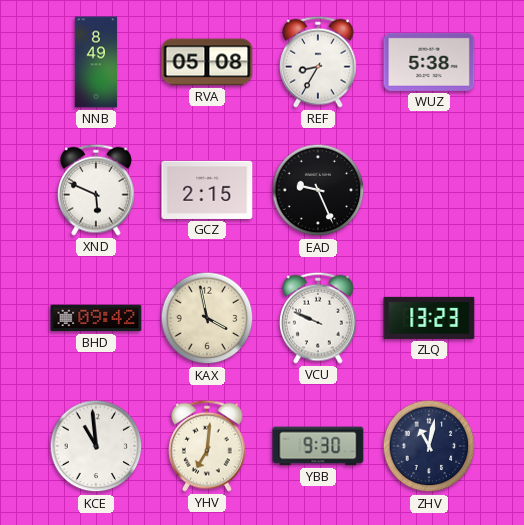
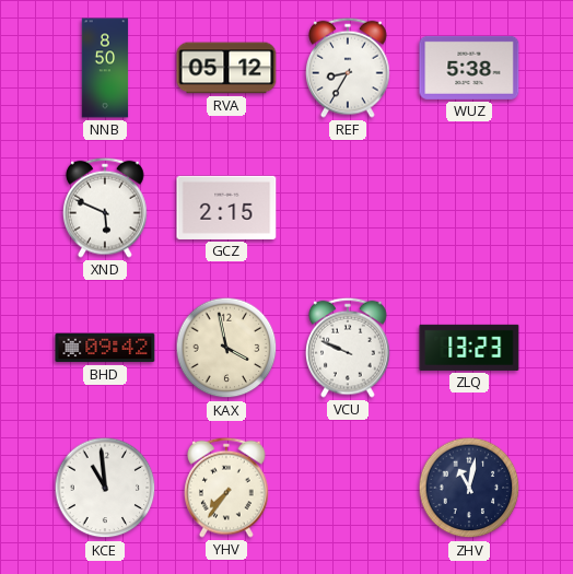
NNB: 8:49 -> 8:50
RVA: 05:08 -> 05:12
EAD: 9:26 -> none
YHV: 7:01 -> 7:36
YBB: 9:30 -> none
